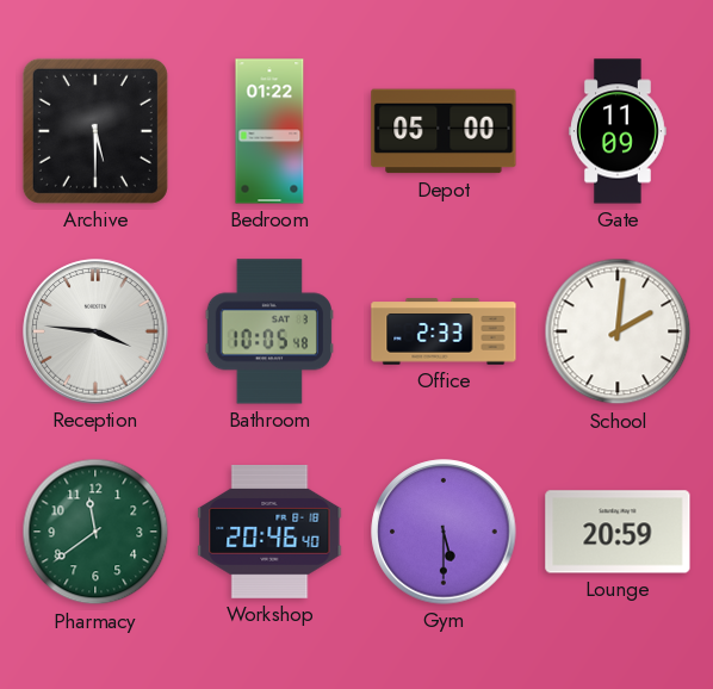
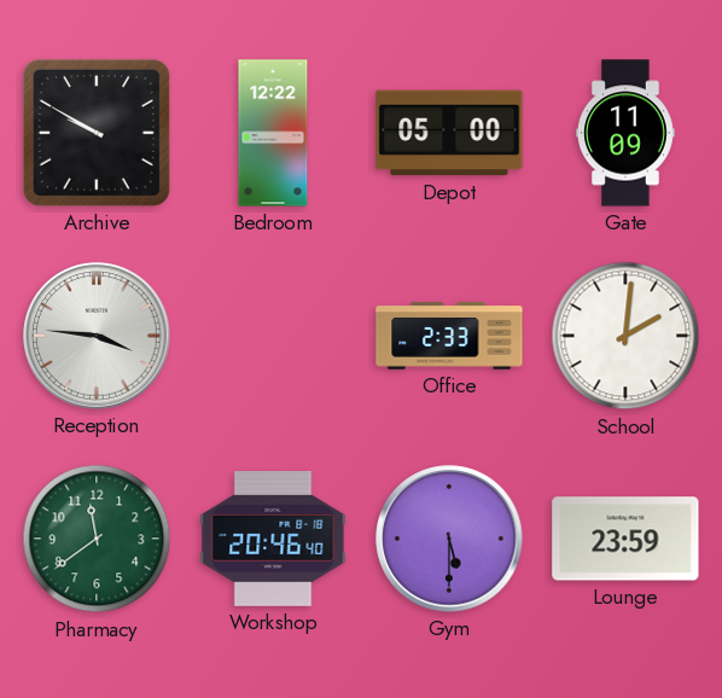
Archive: 5:30 -> 9:50
Bedroom: 01:22 -> 12:22
Bathroom: 10:05 -> none
Lounge: 20:59 -> 23:59
